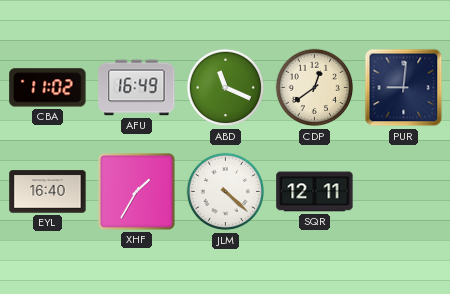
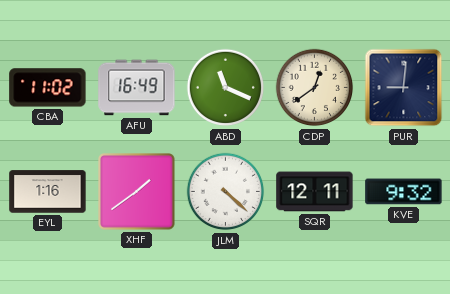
EYL: 16:40 -> 1:16
XHF: 1:35 -> 1:39
KVE: none -> 9:32
